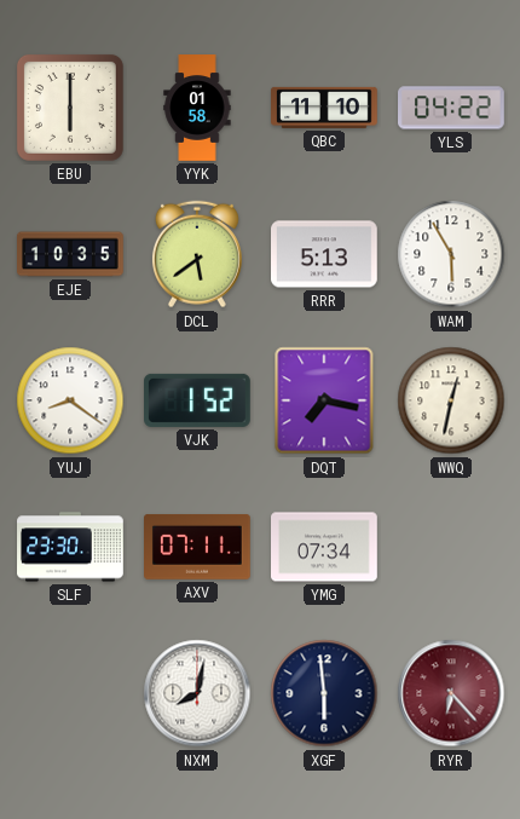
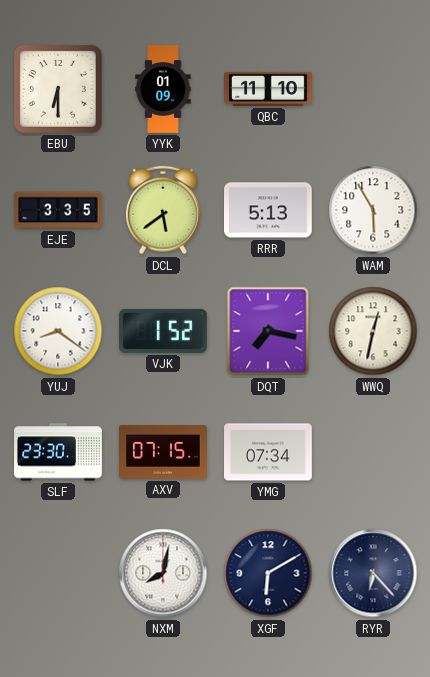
EBU: 6:00 -> 6:30
YYK: 01:58 -> 01:09
YLS: 04:22 -> none
EJE: 10:35 -> 3:35
AXV: 07:11 -> 07:15
XGF: 5:59 -> 6:10
RYR dial: burgundy -> navy
